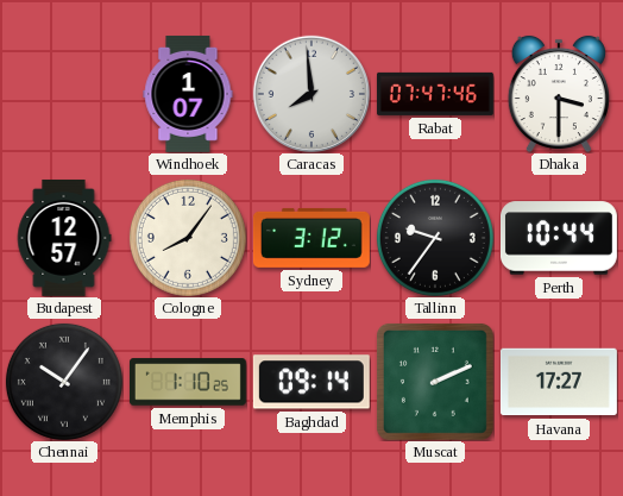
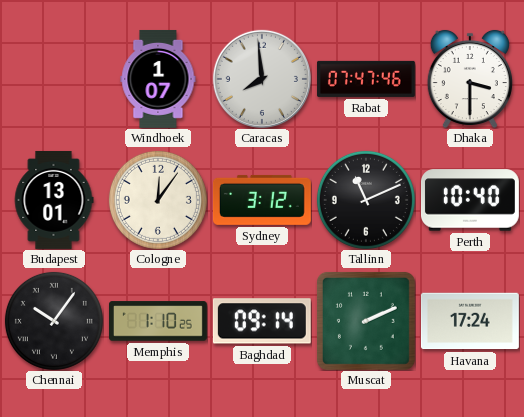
Budapest: 12:57 -> 13:01
Cologne: 8:06 -> 12:06
Tallinn: 9:36 -> 11:11
Perth: 10:44 -> 10:40
Havana: 17:27 -> 17:24
